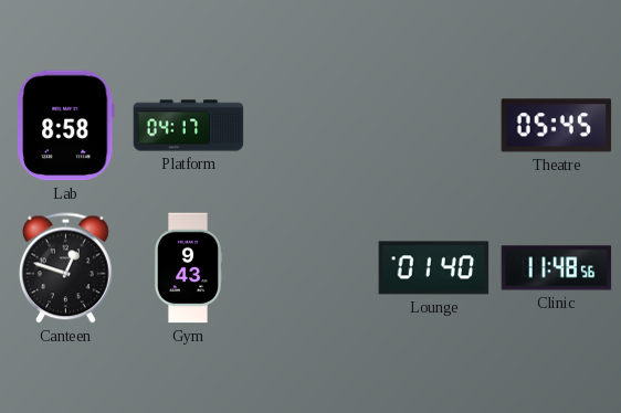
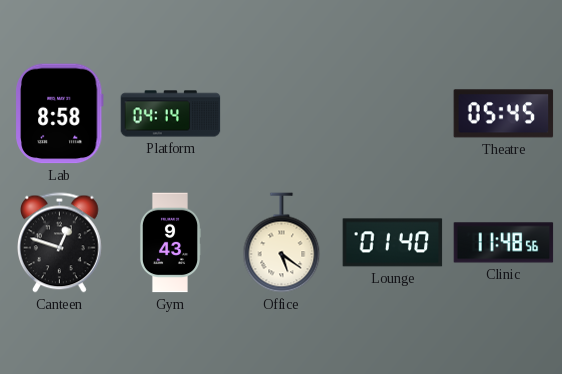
Platform: 04:17 -> 04:14
Office: none -> 5:21
